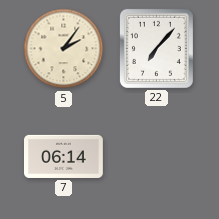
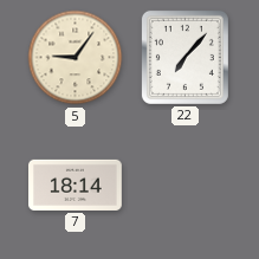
5: 2:06 -> 9:06
7: 06:14 -> 18:14
